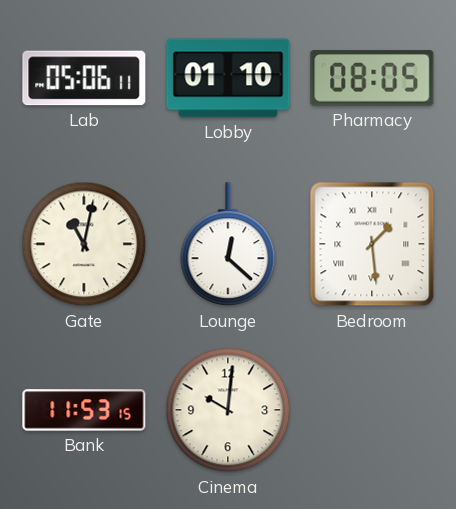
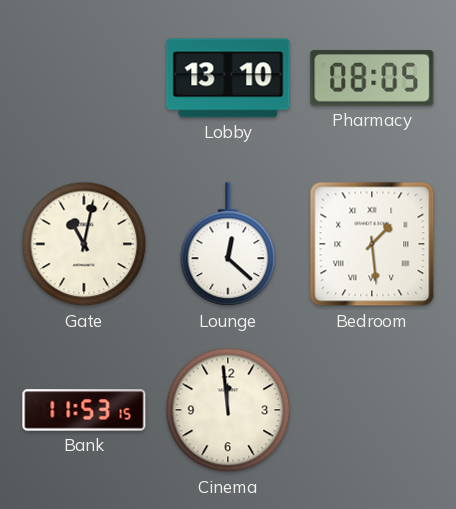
Lab: 05:06 -> none
Lobby: 01:10 -> 13:10
Cinema: 10:01 -> 11:59
